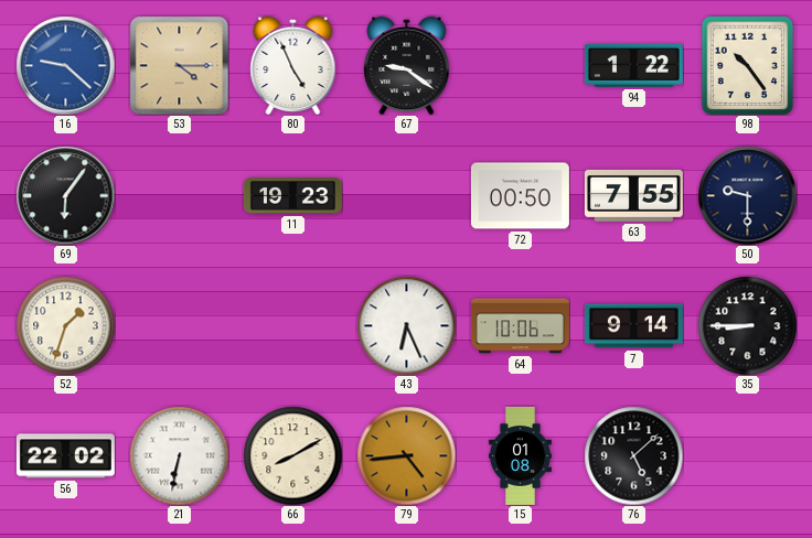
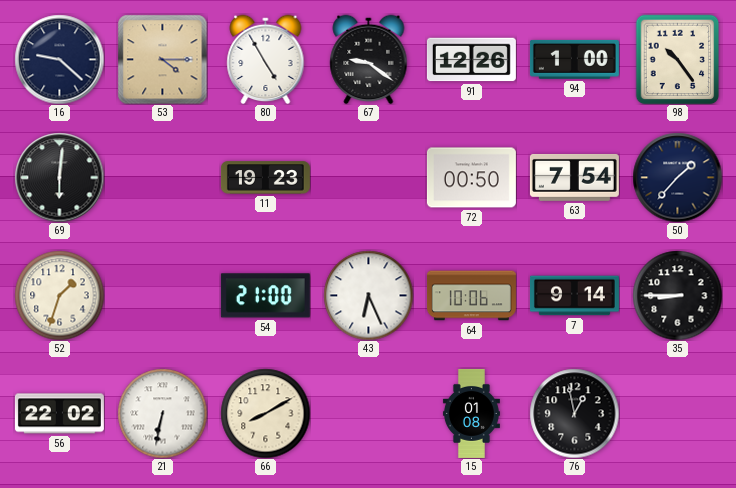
16 dial: blue -> navy
80: 4:56 -> 4:55
91: none -> 12:26
94: 1:22 -> 1:00
69: 6:06 -> 6:01
63: 7:55 -> 7:54
50: 9:30 -> 1:37
54: none -> 21:00
79: 4:44 -> none
76: 5:08 -> 12:58
